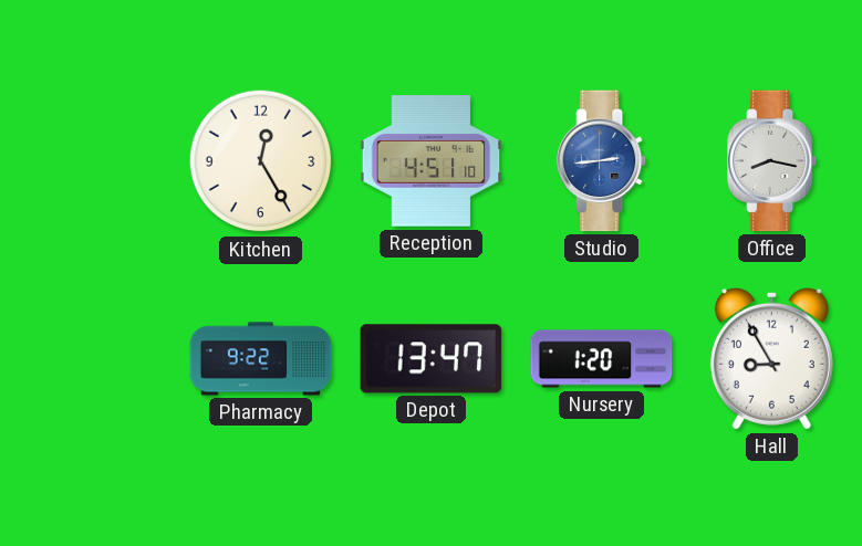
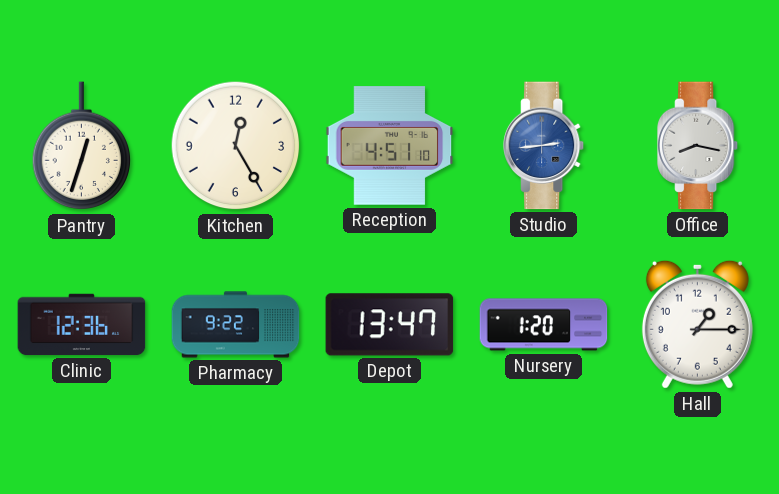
Pantry: none -> 12:33
Clinic: none -> 12:36
Hall: 8:55 -> 1:15
